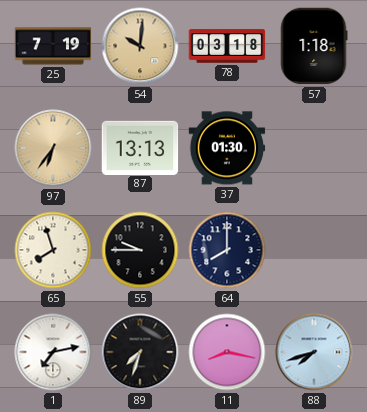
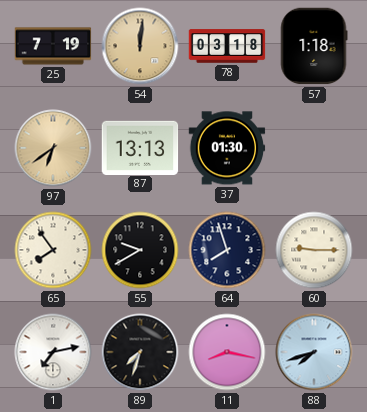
54: 10:01 -> 12:01
97: 6:36 -> 6:39
65: 7:57 -> 7:54
55: 9:45 -> 9:40
64: 8:00 -> 7:57
60: none -> 9:15
